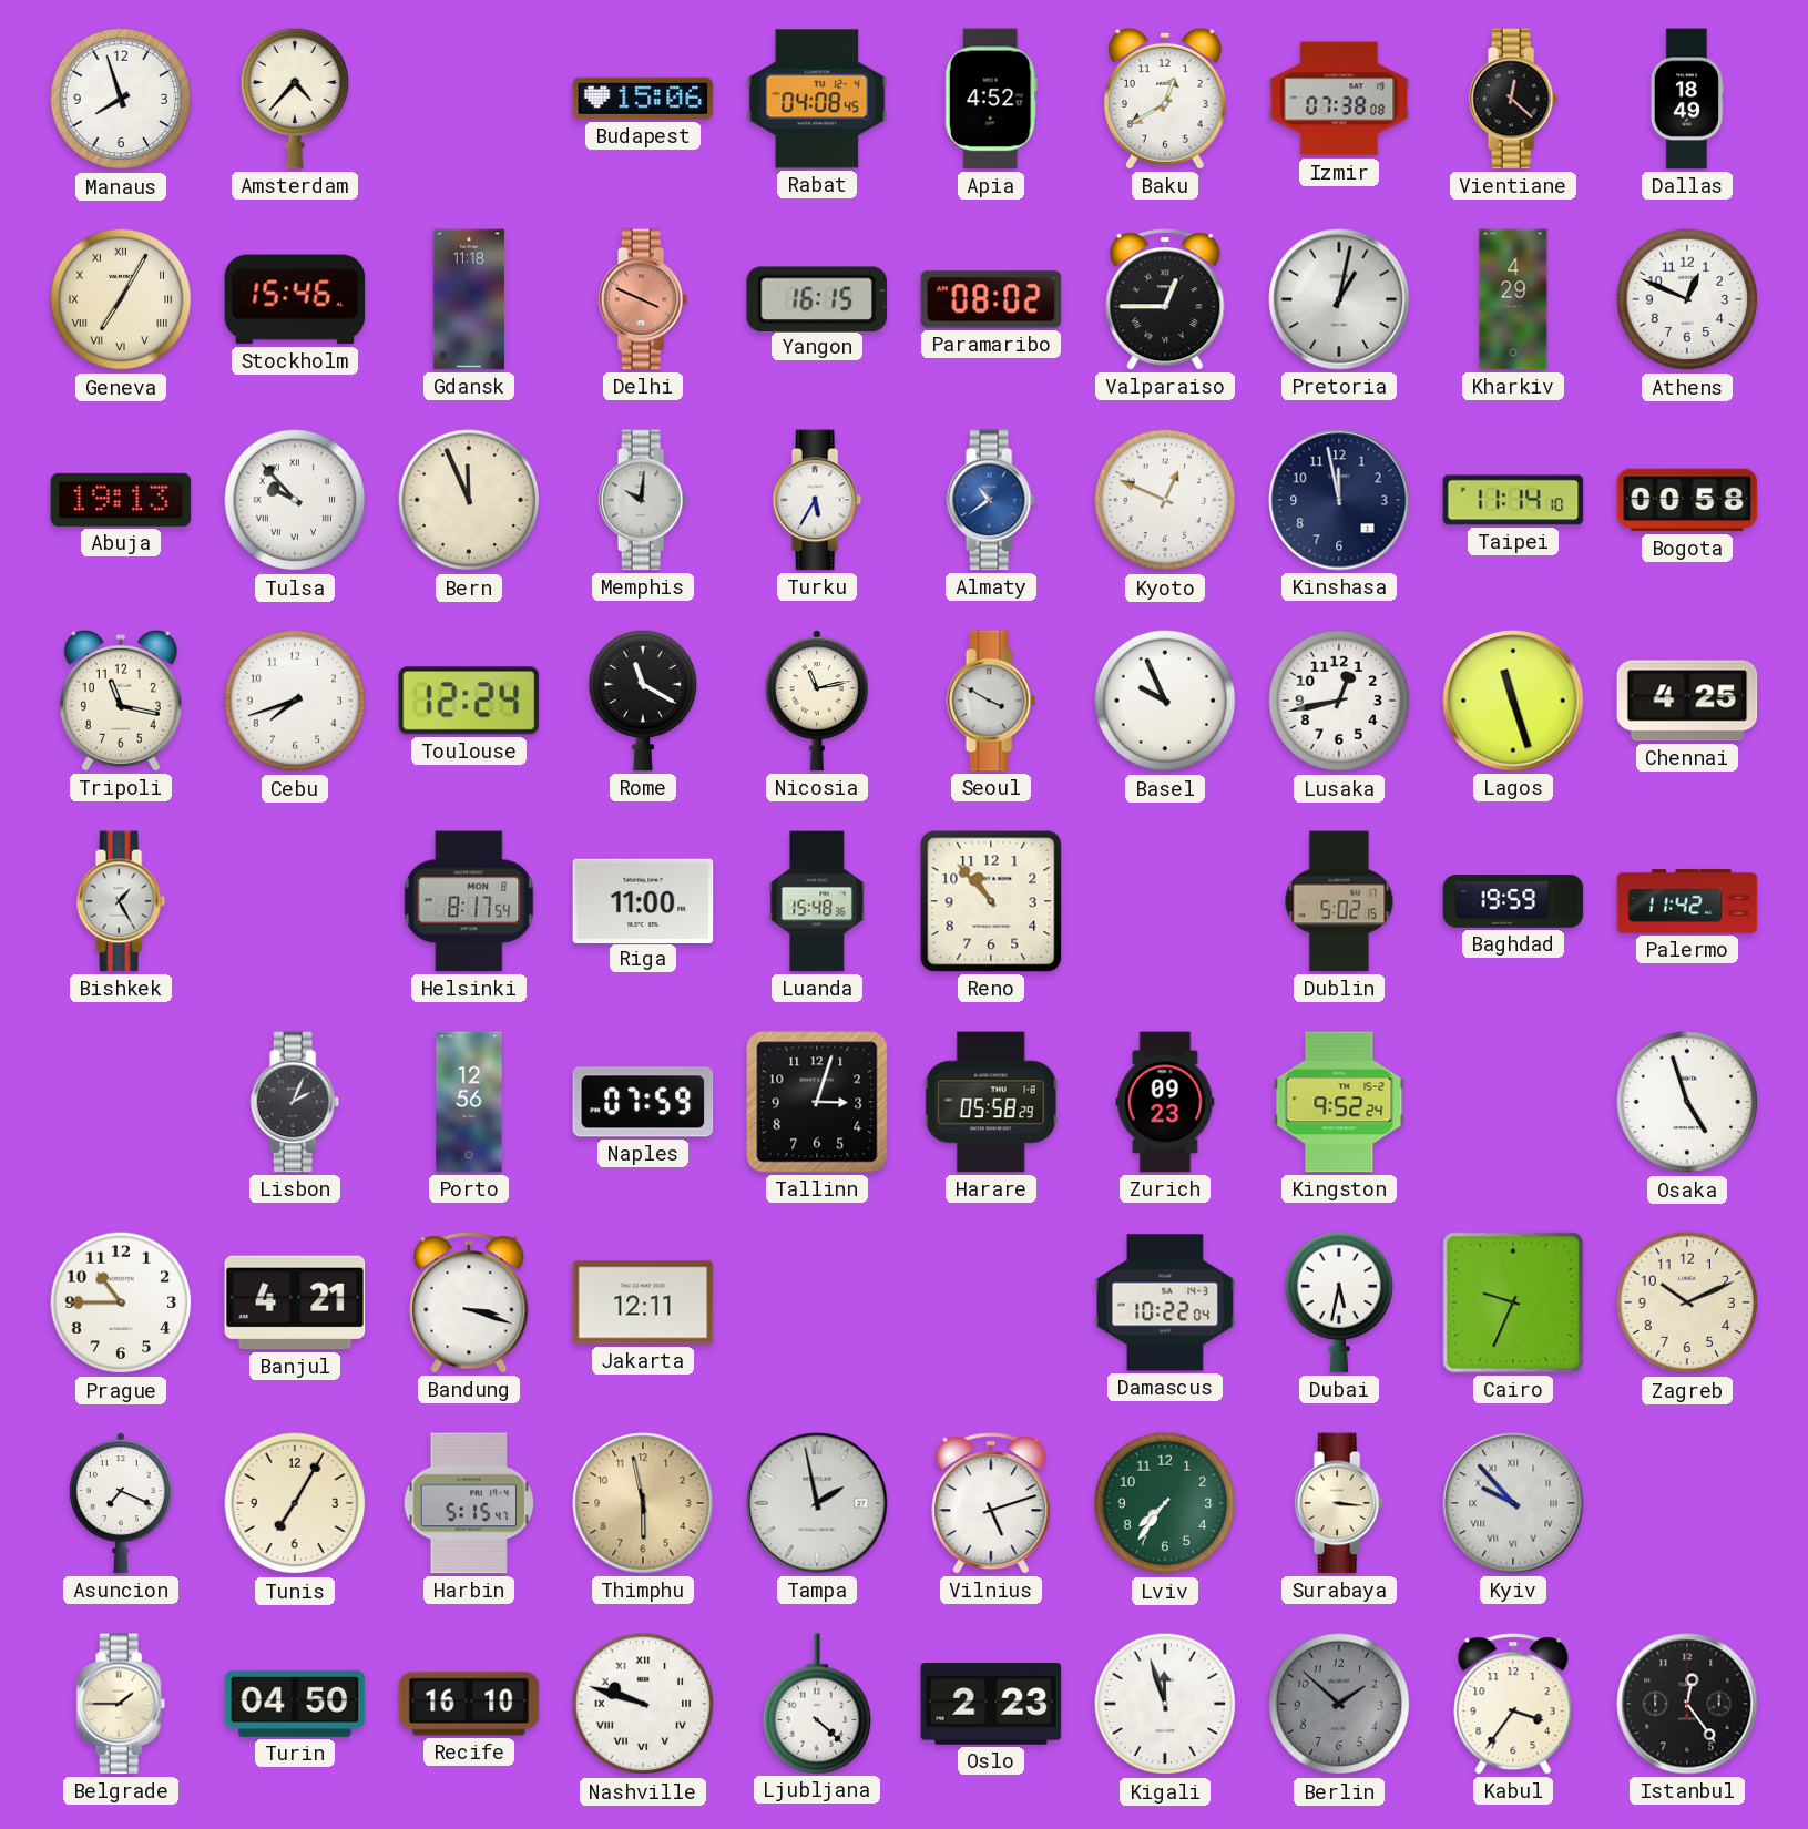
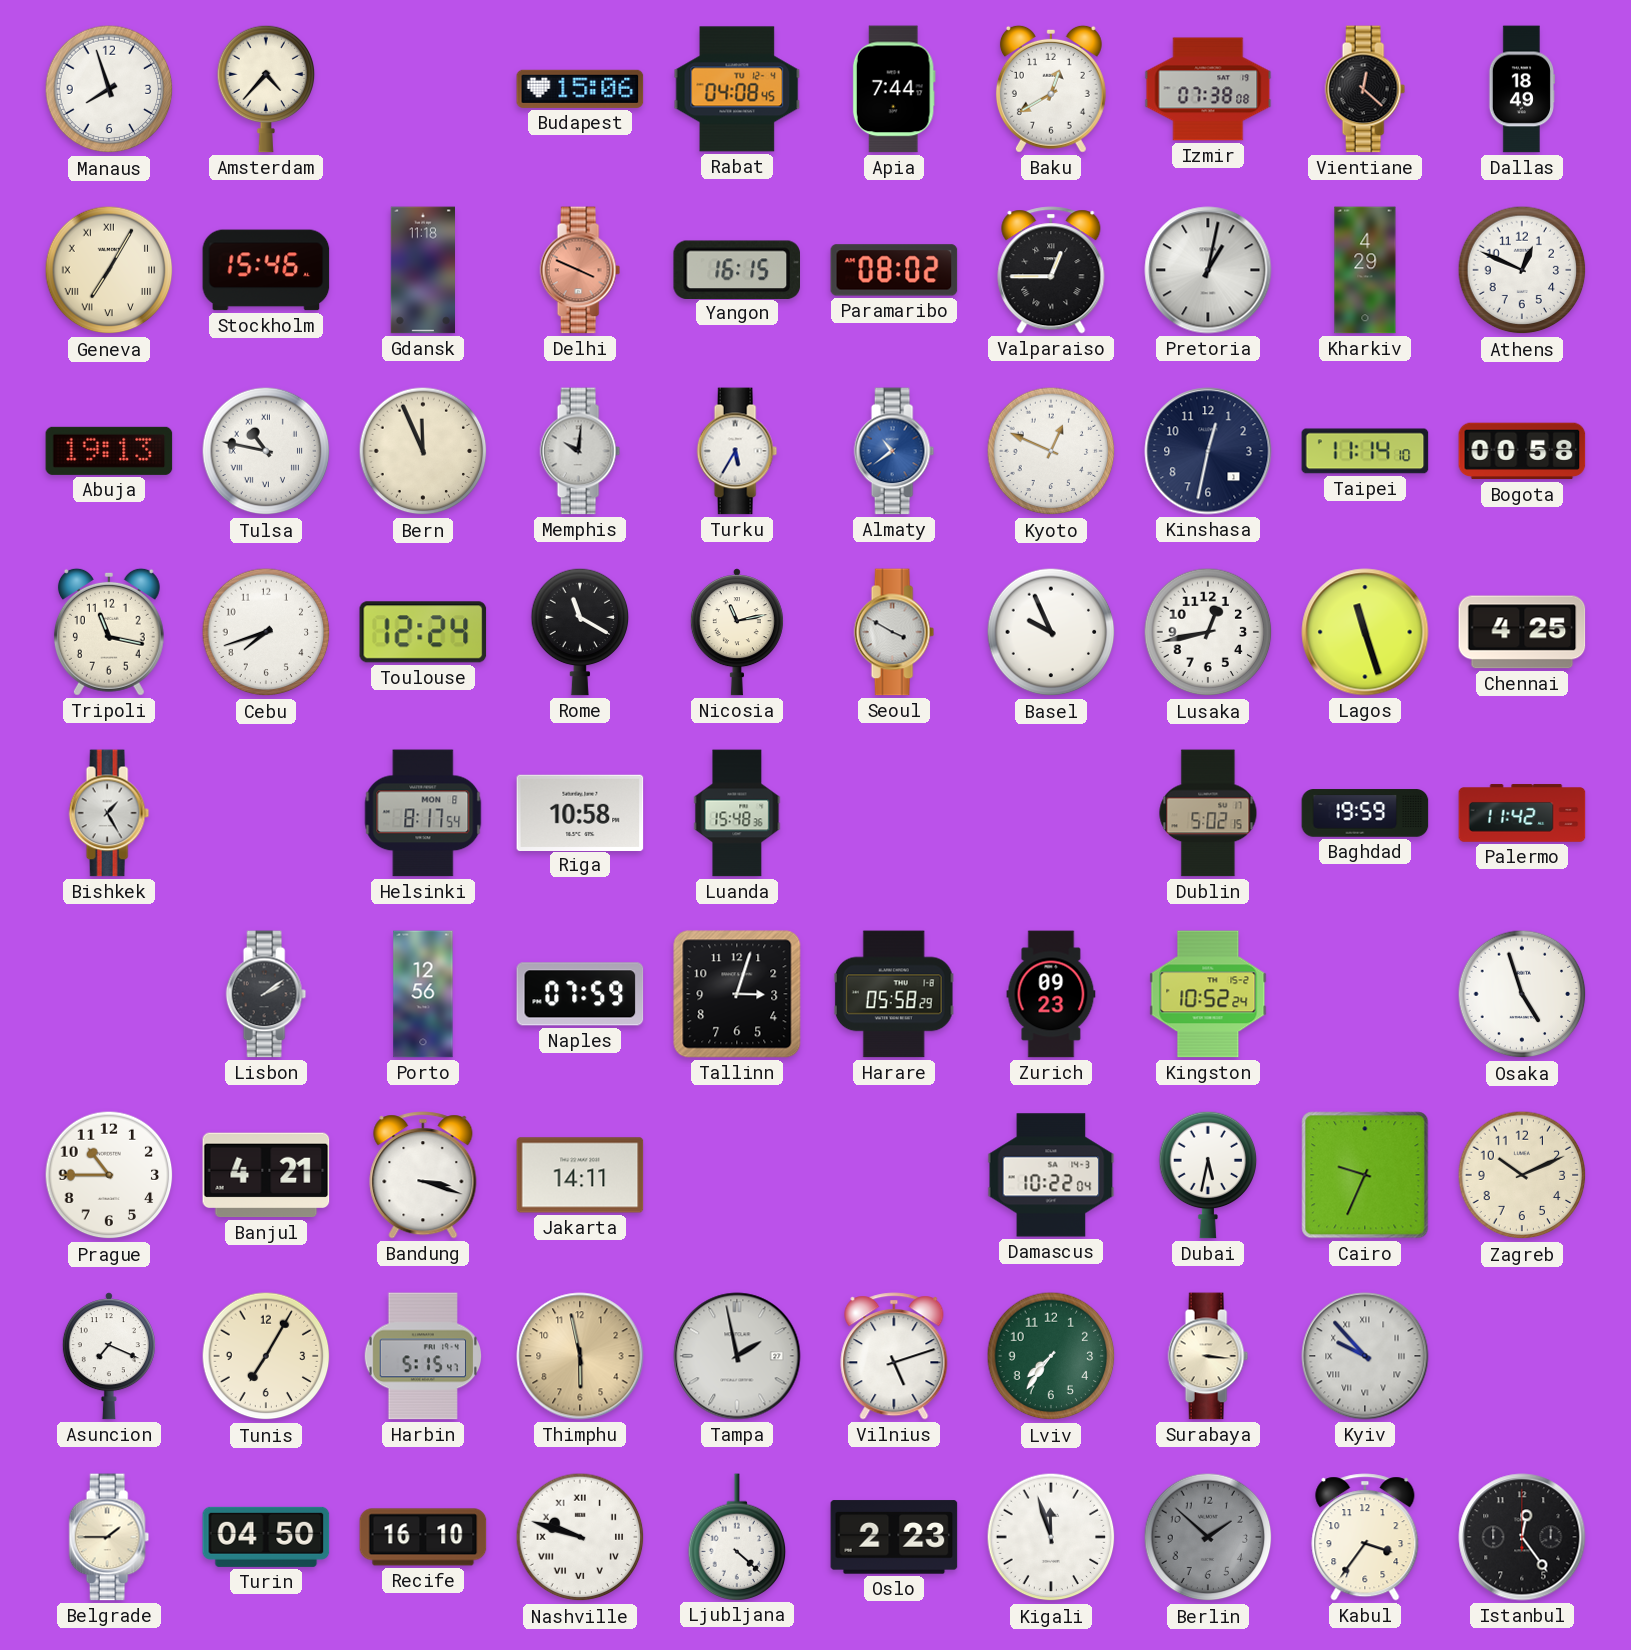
Apia: 4:52 -> 7:44
Tulsa: 9:53 -> 10:47
Kinshasa: 11:58 -> 12:32
Riga: 11:00 -> 10:58
Reno: 10:53 -> none
Lisbon: 2:04 -> 2:09
Kingston: 9:52 -> 10:52
Jakarta: 12:11 -> 14:11
